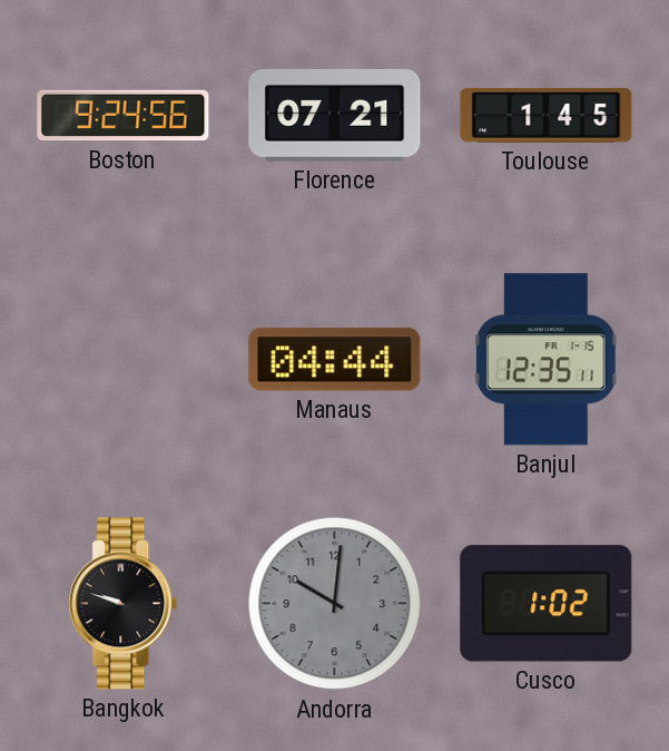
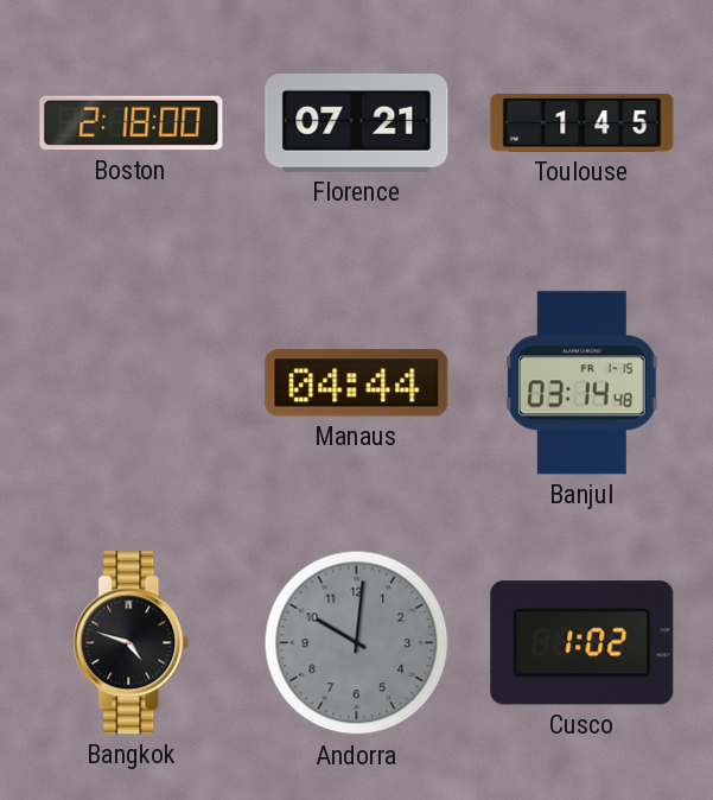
Boston: 9:24 -> 2:18
Banjul: 12:35 -> 03:14
Bangkok: 9:48 -> 4:48
